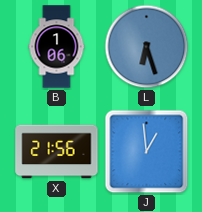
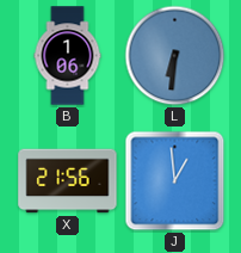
L: 6:27 -> 6:31
